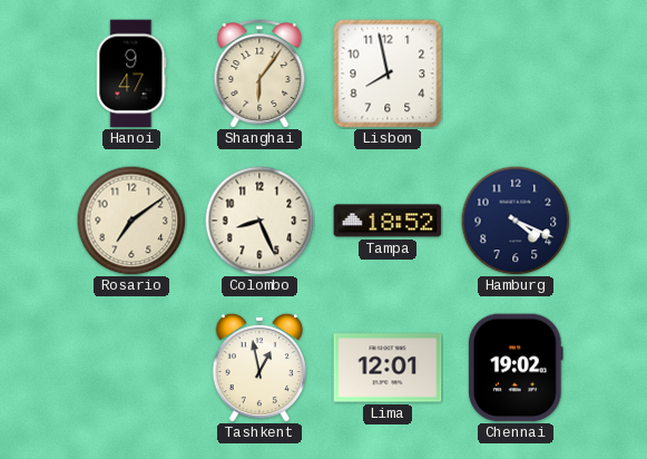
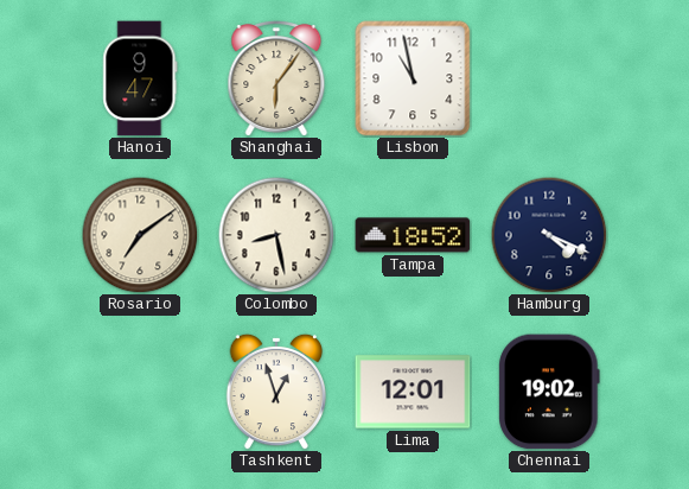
Lisbon: 7:58 -> 10:58
Colombo: 8:26 -> 8:28
Tashkent: 12:58 -> 12:57
